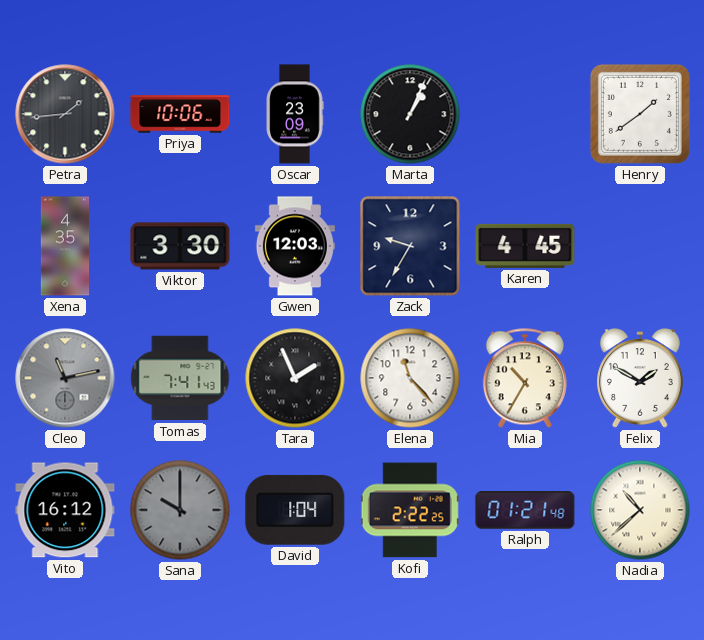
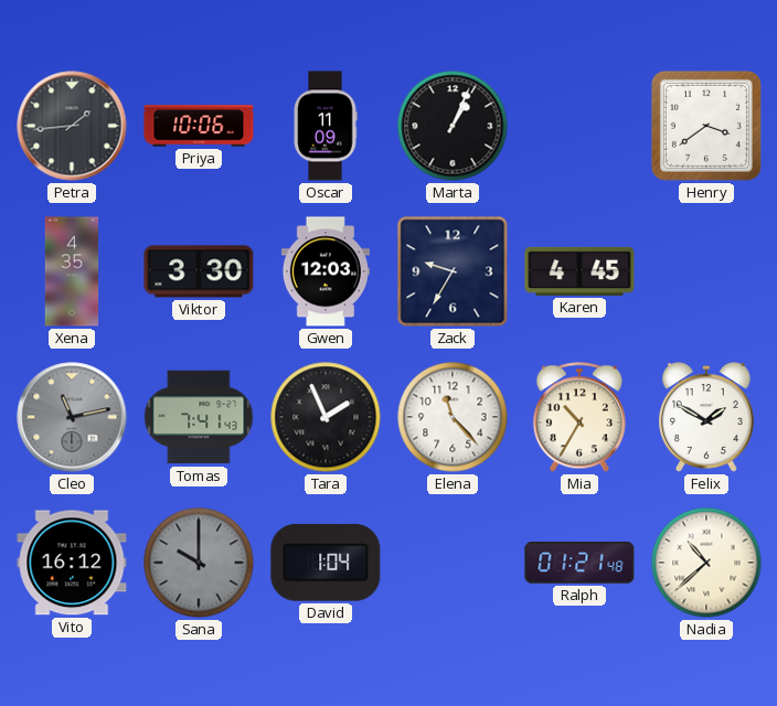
Oscar: 23:09 -> 11:09
Henry: 1:39 -> 3:39
Kofi: 2:22 -> none
